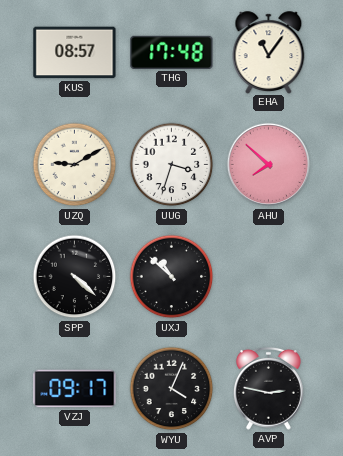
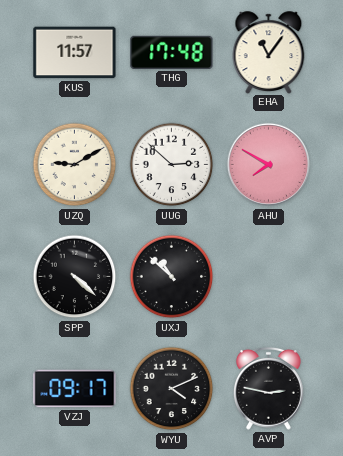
KUS: 08:57 -> 11:57
UUG: 3:33 -> 2:52
AHU: 7:52 -> 7:50
WYU: 4:04 -> 4:11
